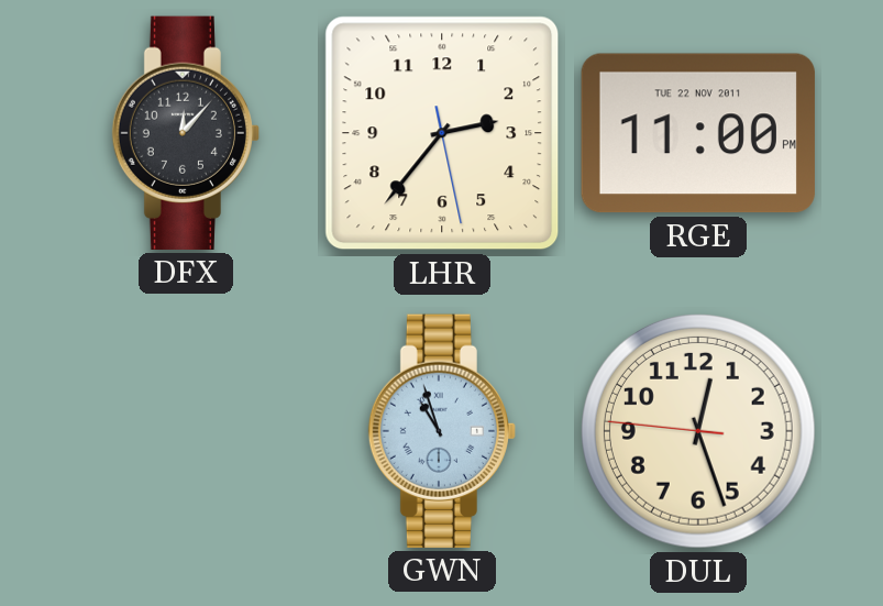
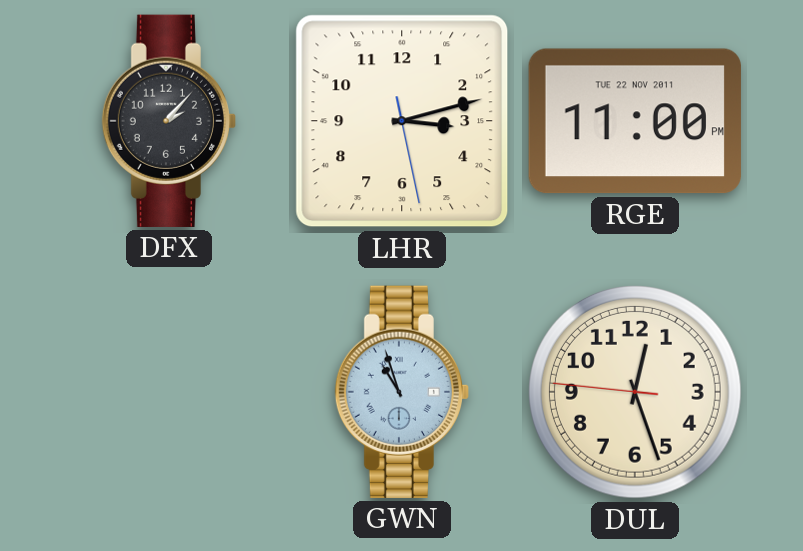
DFX: 12:07 -> 2:07
LHR: 2:36 -> 3:12
